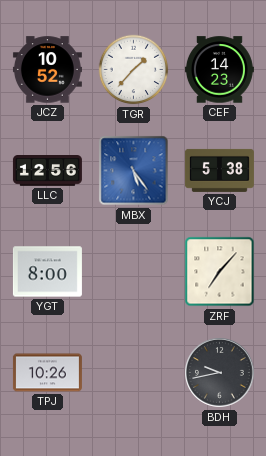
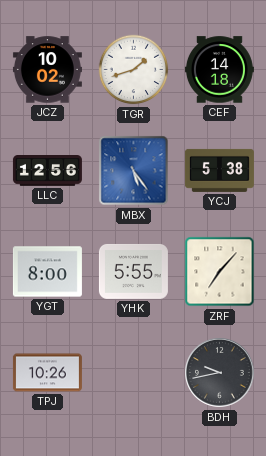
JCZ: 10:52 -> 10:02
TGR: 1:37 -> 1:42
CEF: 14:23 -> 14:18
YHK: none -> 5:55
